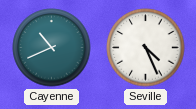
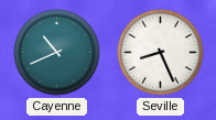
Seville: 4:26 -> 8:26
